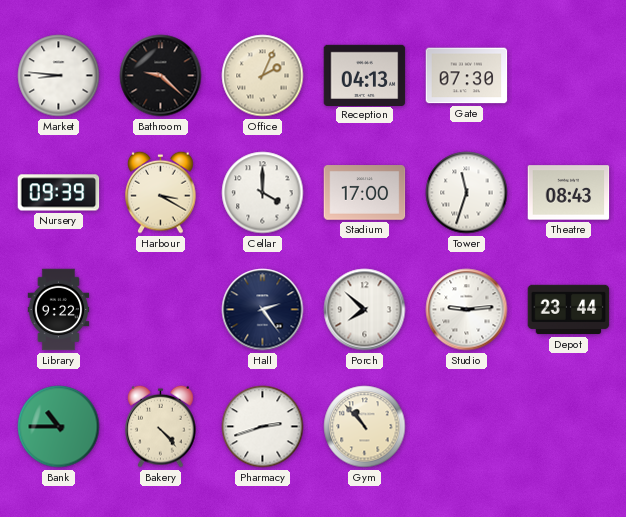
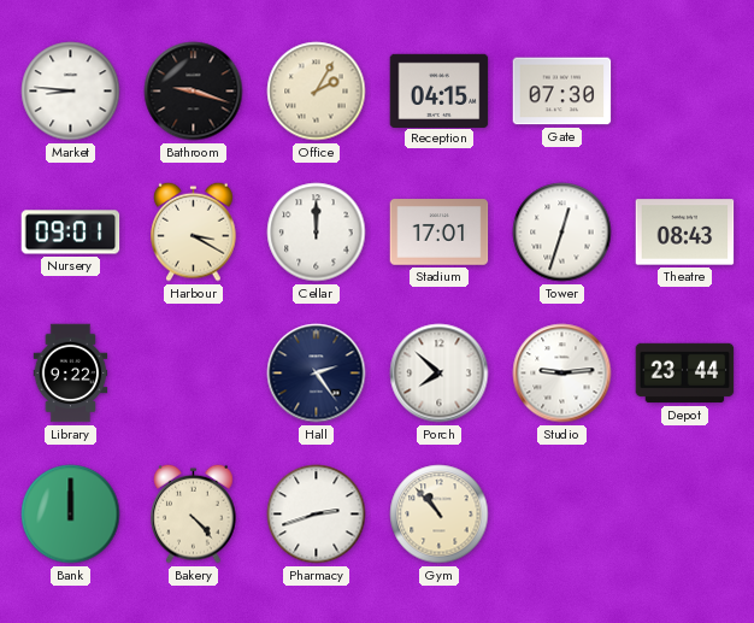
Bathroom: 9:22 -> 9:18
Office: 2:04 -> 2:05
Reception: 04:13 -> 04:15
Nursery: 09:39 -> 09:01
Cellar: 4:00 -> 12:00
Stadium: 17:00 -> 17:01
Tower: 11:33 -> 12:33
Bank: 10:45 -> 12:00
